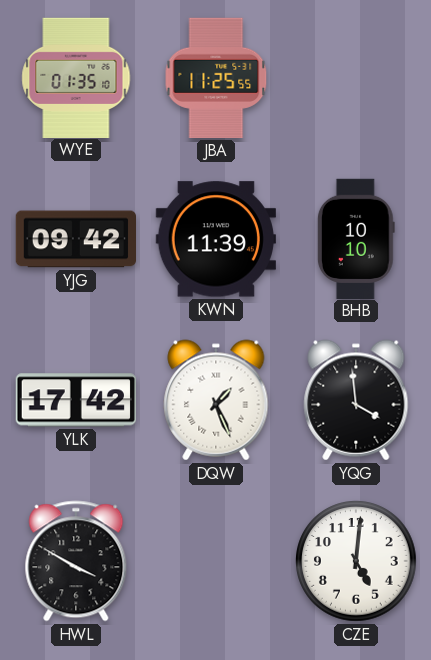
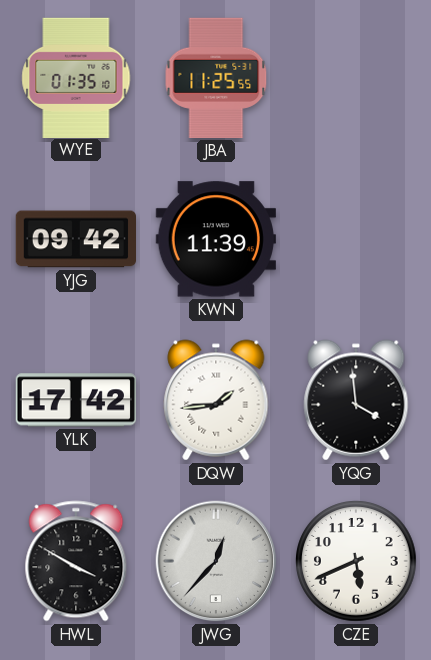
BHB: 10:10 -> none
DQW: 1:26 -> 1:44
JWG: none -> 12:37
CZE: 5:01 -> 5:41
